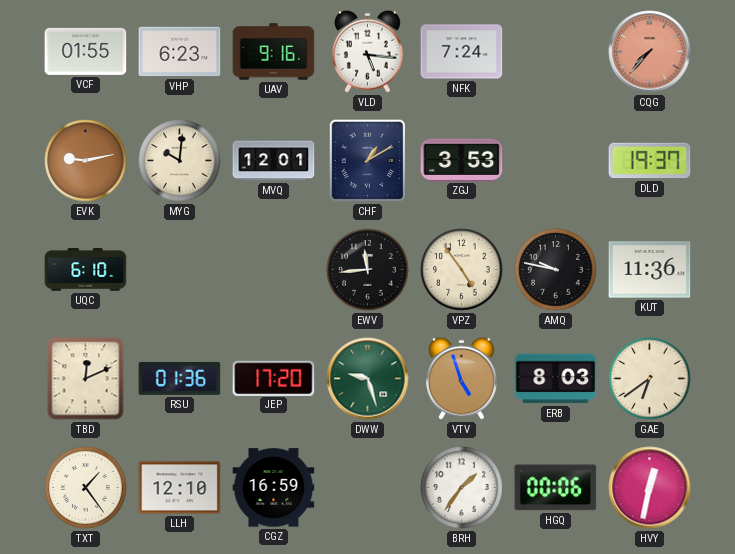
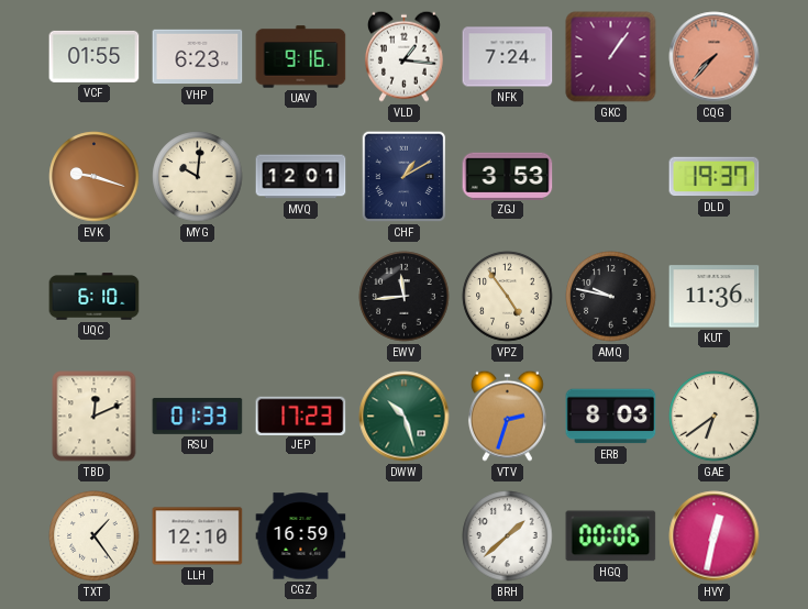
VLD: 5:16 -> 1:16
GKC: none -> 1:06
EVK: 9:13 -> 9:18
RSU: 01:36 -> 01:33
JEP: 17:20 -> 17:23
DWW: 9:27 -> 10:27
VTV: 4:57 -> 2:33
BRH: 1:36 -> 1:38
